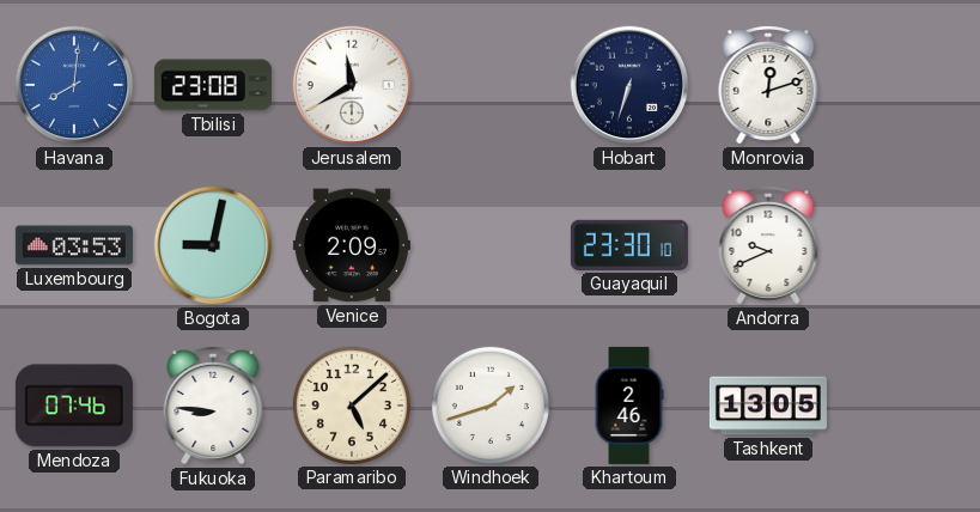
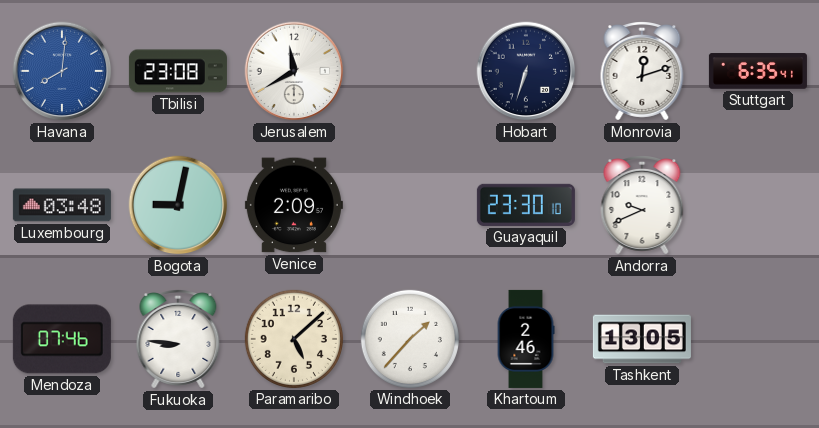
Stuttgart: none -> 6:35
Luxembourg: 03:53 -> 03:48
Windhoek: 1:42 -> 1:37
